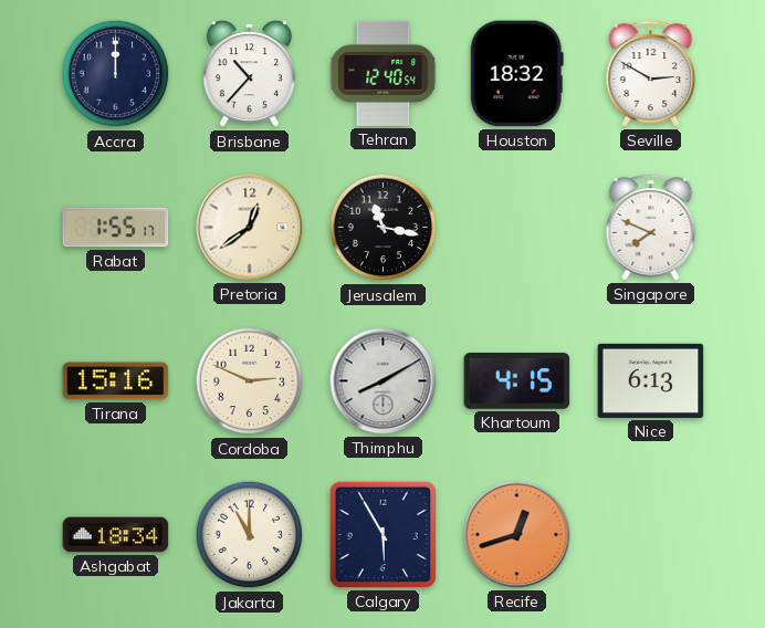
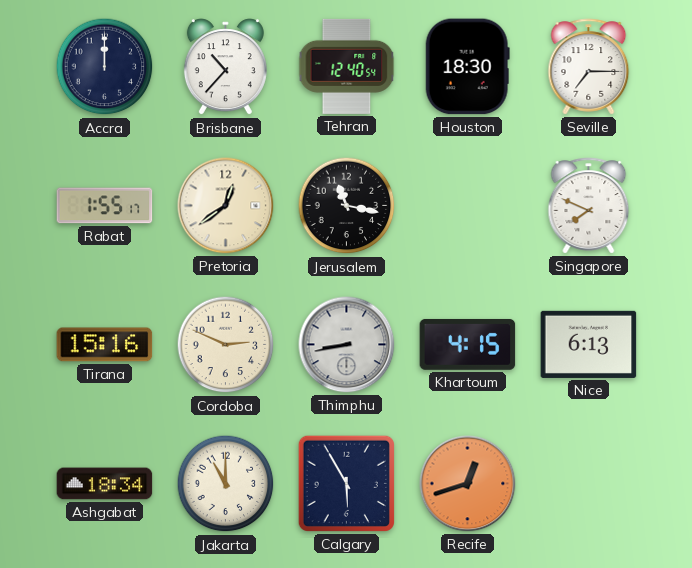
Houston: 18:32 -> 18:30
Seville: 2:50 -> 7:15
Thimphu: 8:10 -> 8:43
